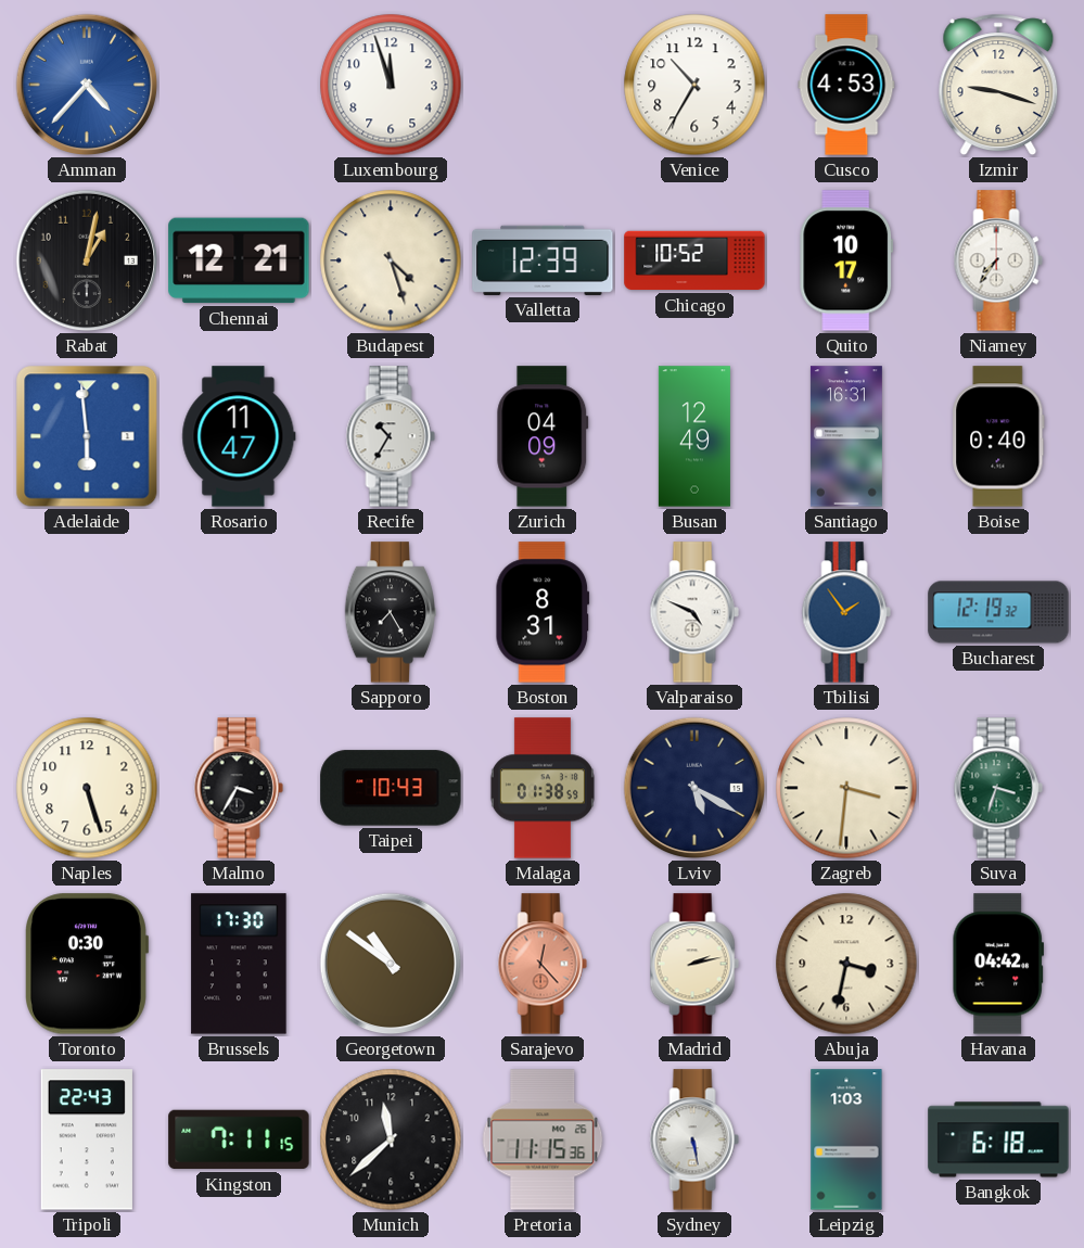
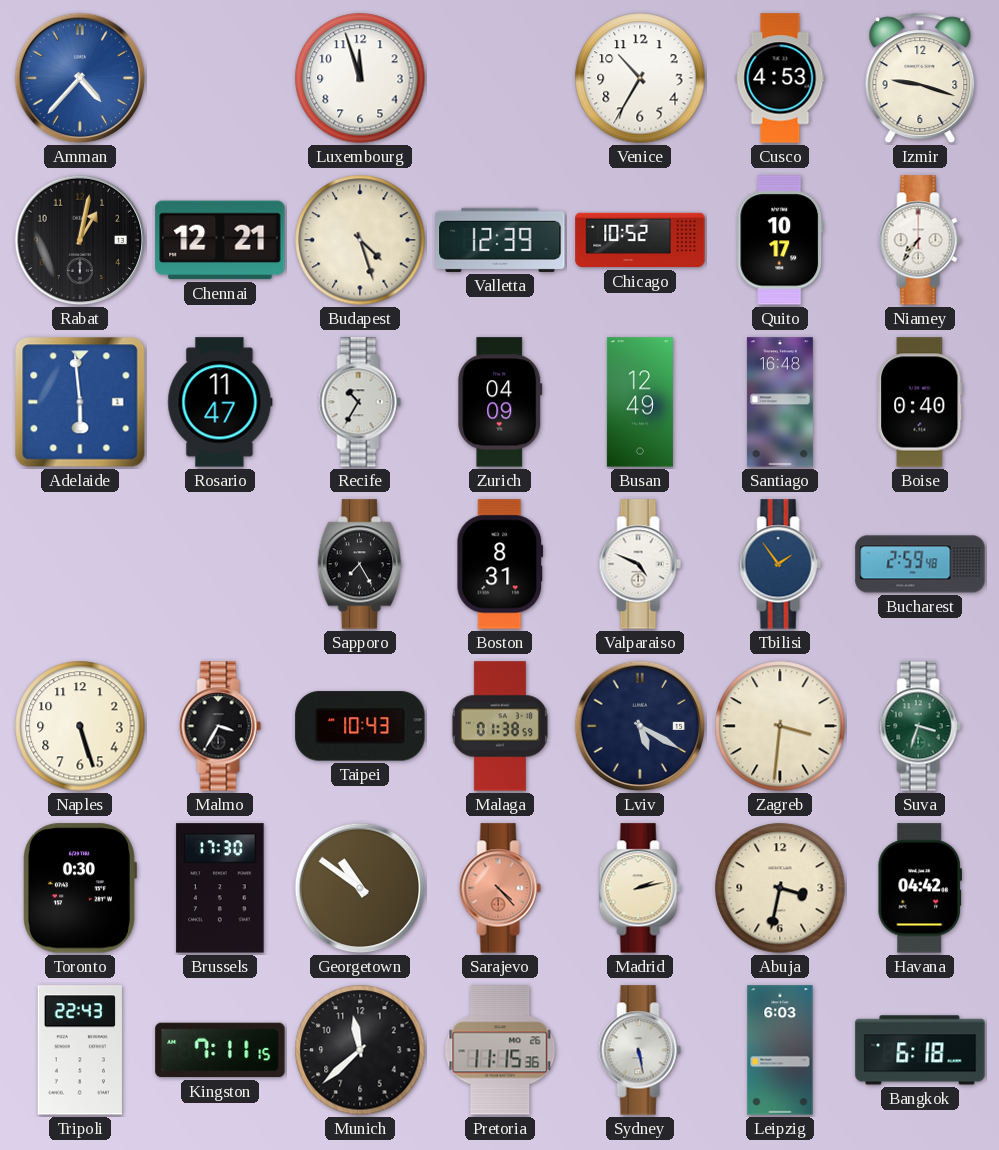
Santiago: 16:31 -> 16:48
Bucharest: 12:19 -> 2:59
Sarajevo: 12:23 -> 4:23
Leipzig: 1:03 -> 6:03
